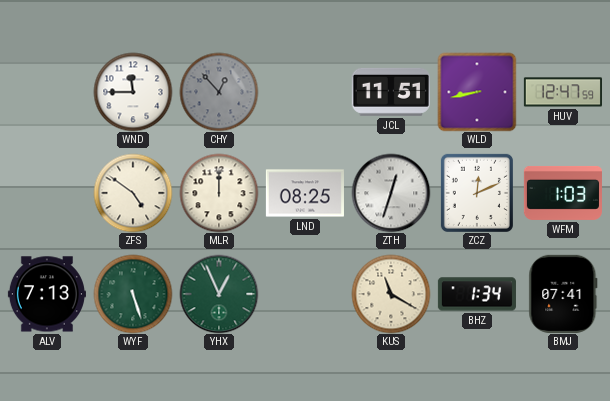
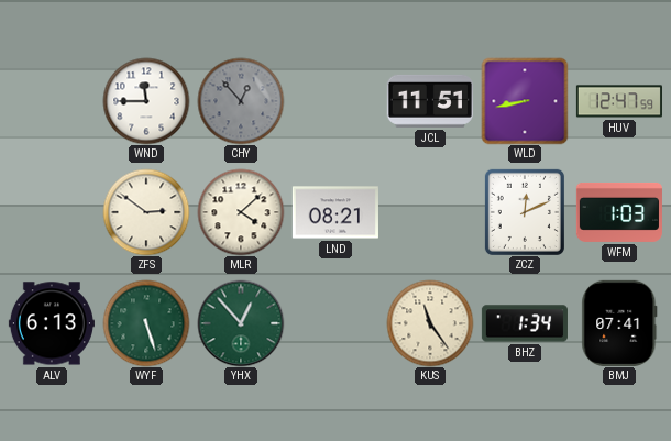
ZFS: 4:51 -> 2:51
MLR: 12:00 -> 4:08
LND: 08:25 -> 08:21
ZTH: 12:33 -> none
ALV: 7:13 -> 6:13
YHX: 12:56 -> 12:53
KUS: 11:20 -> 11:24
